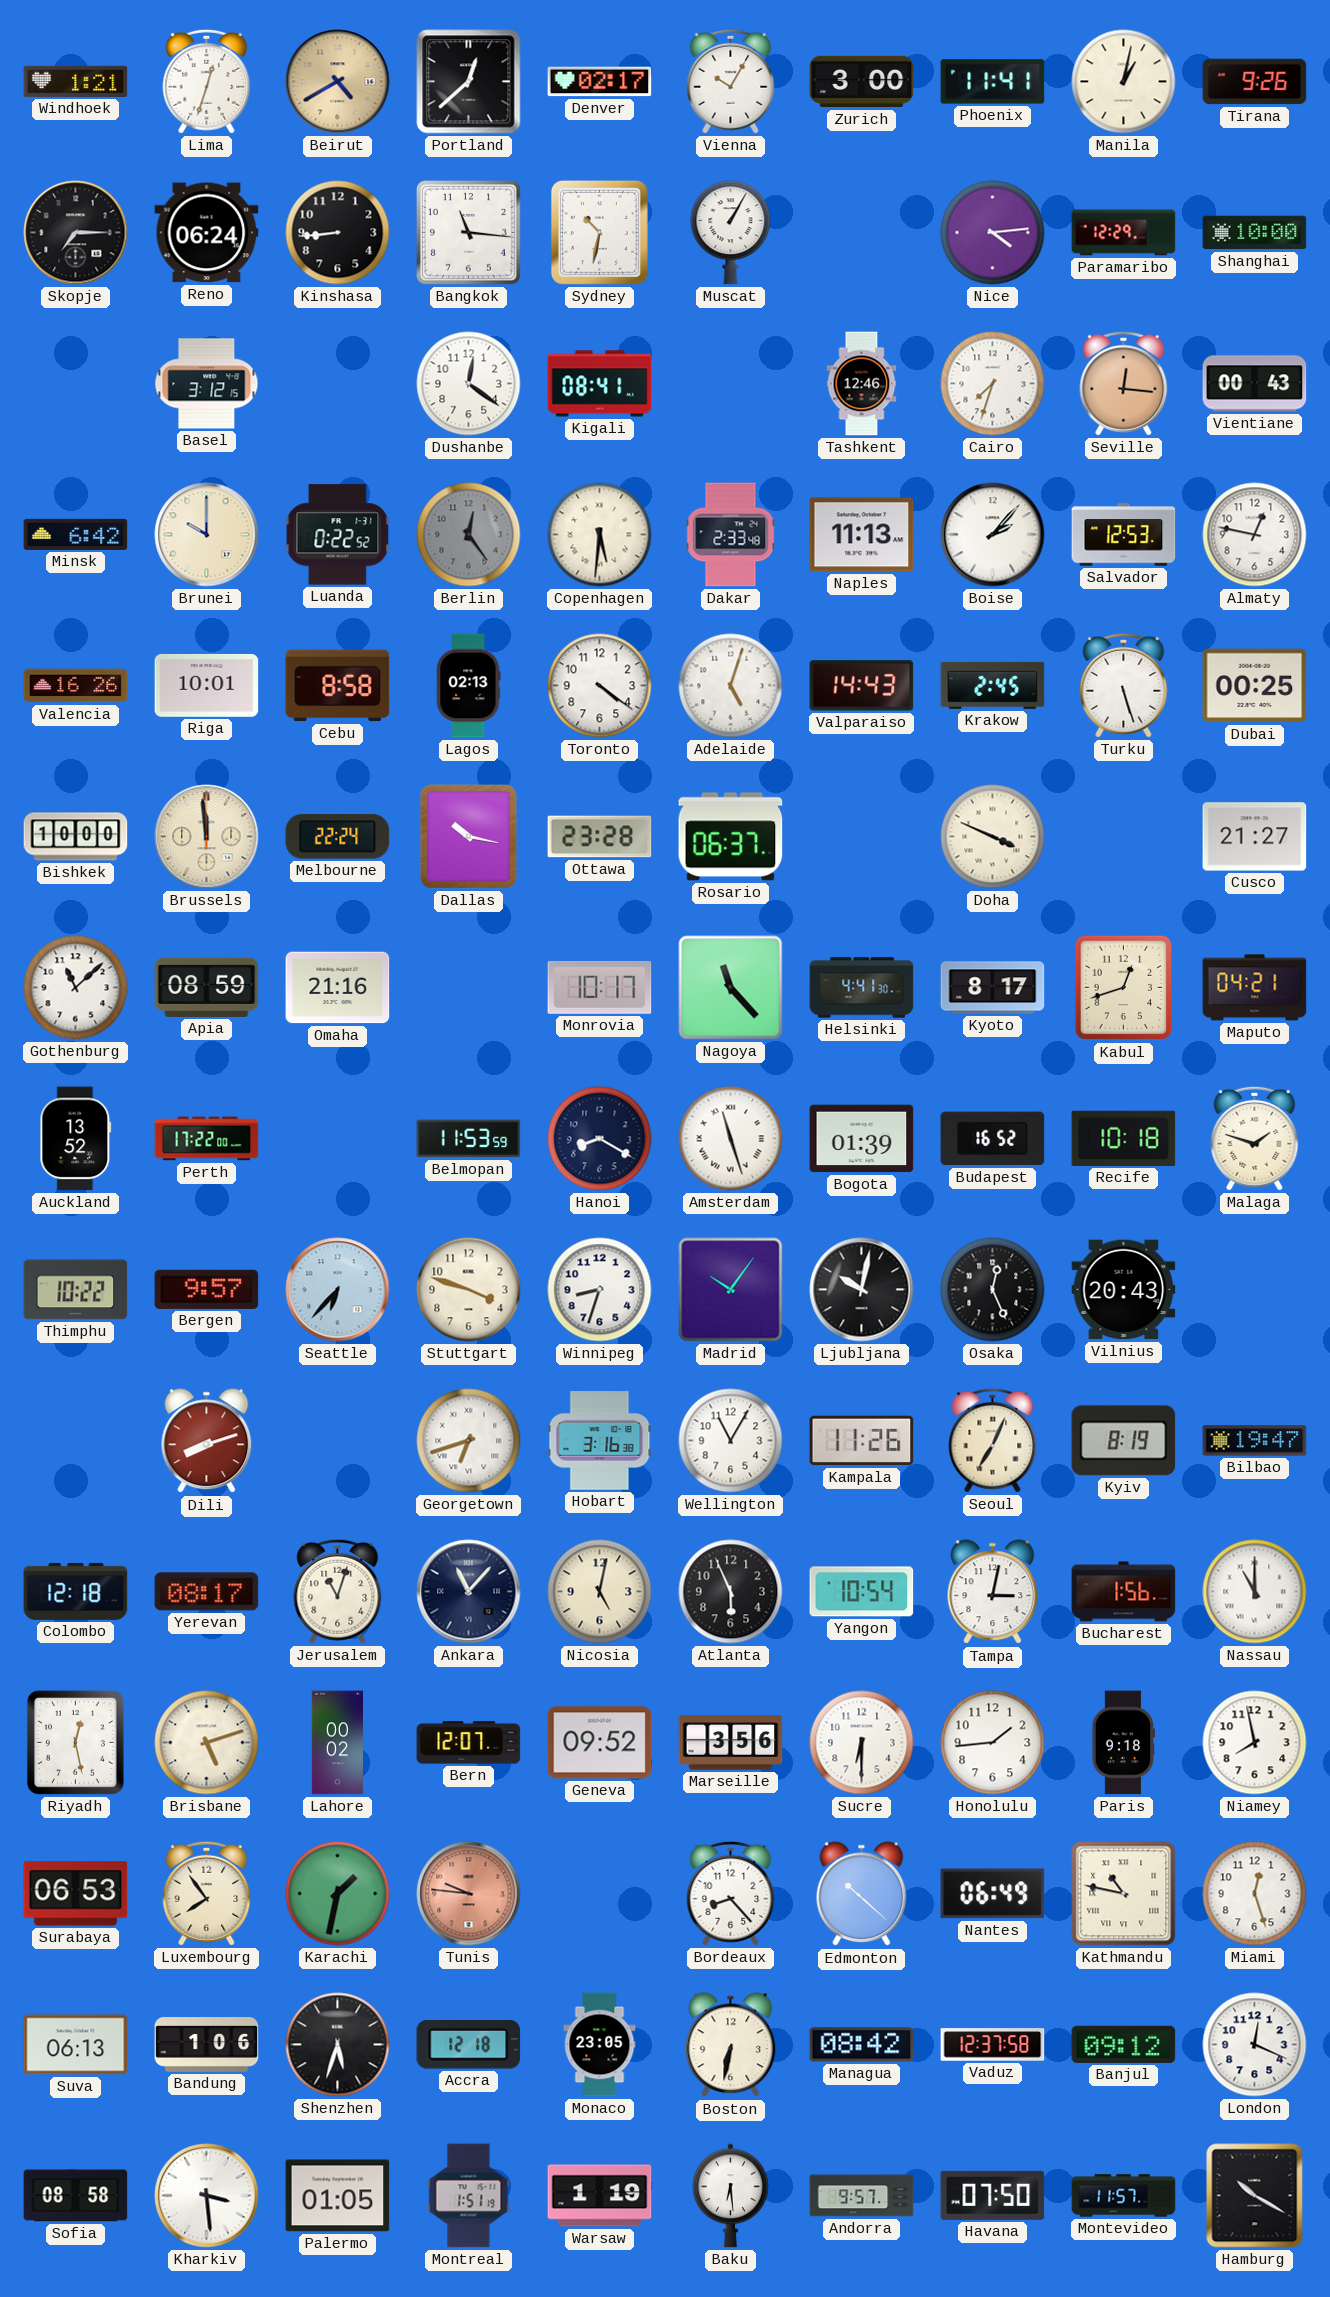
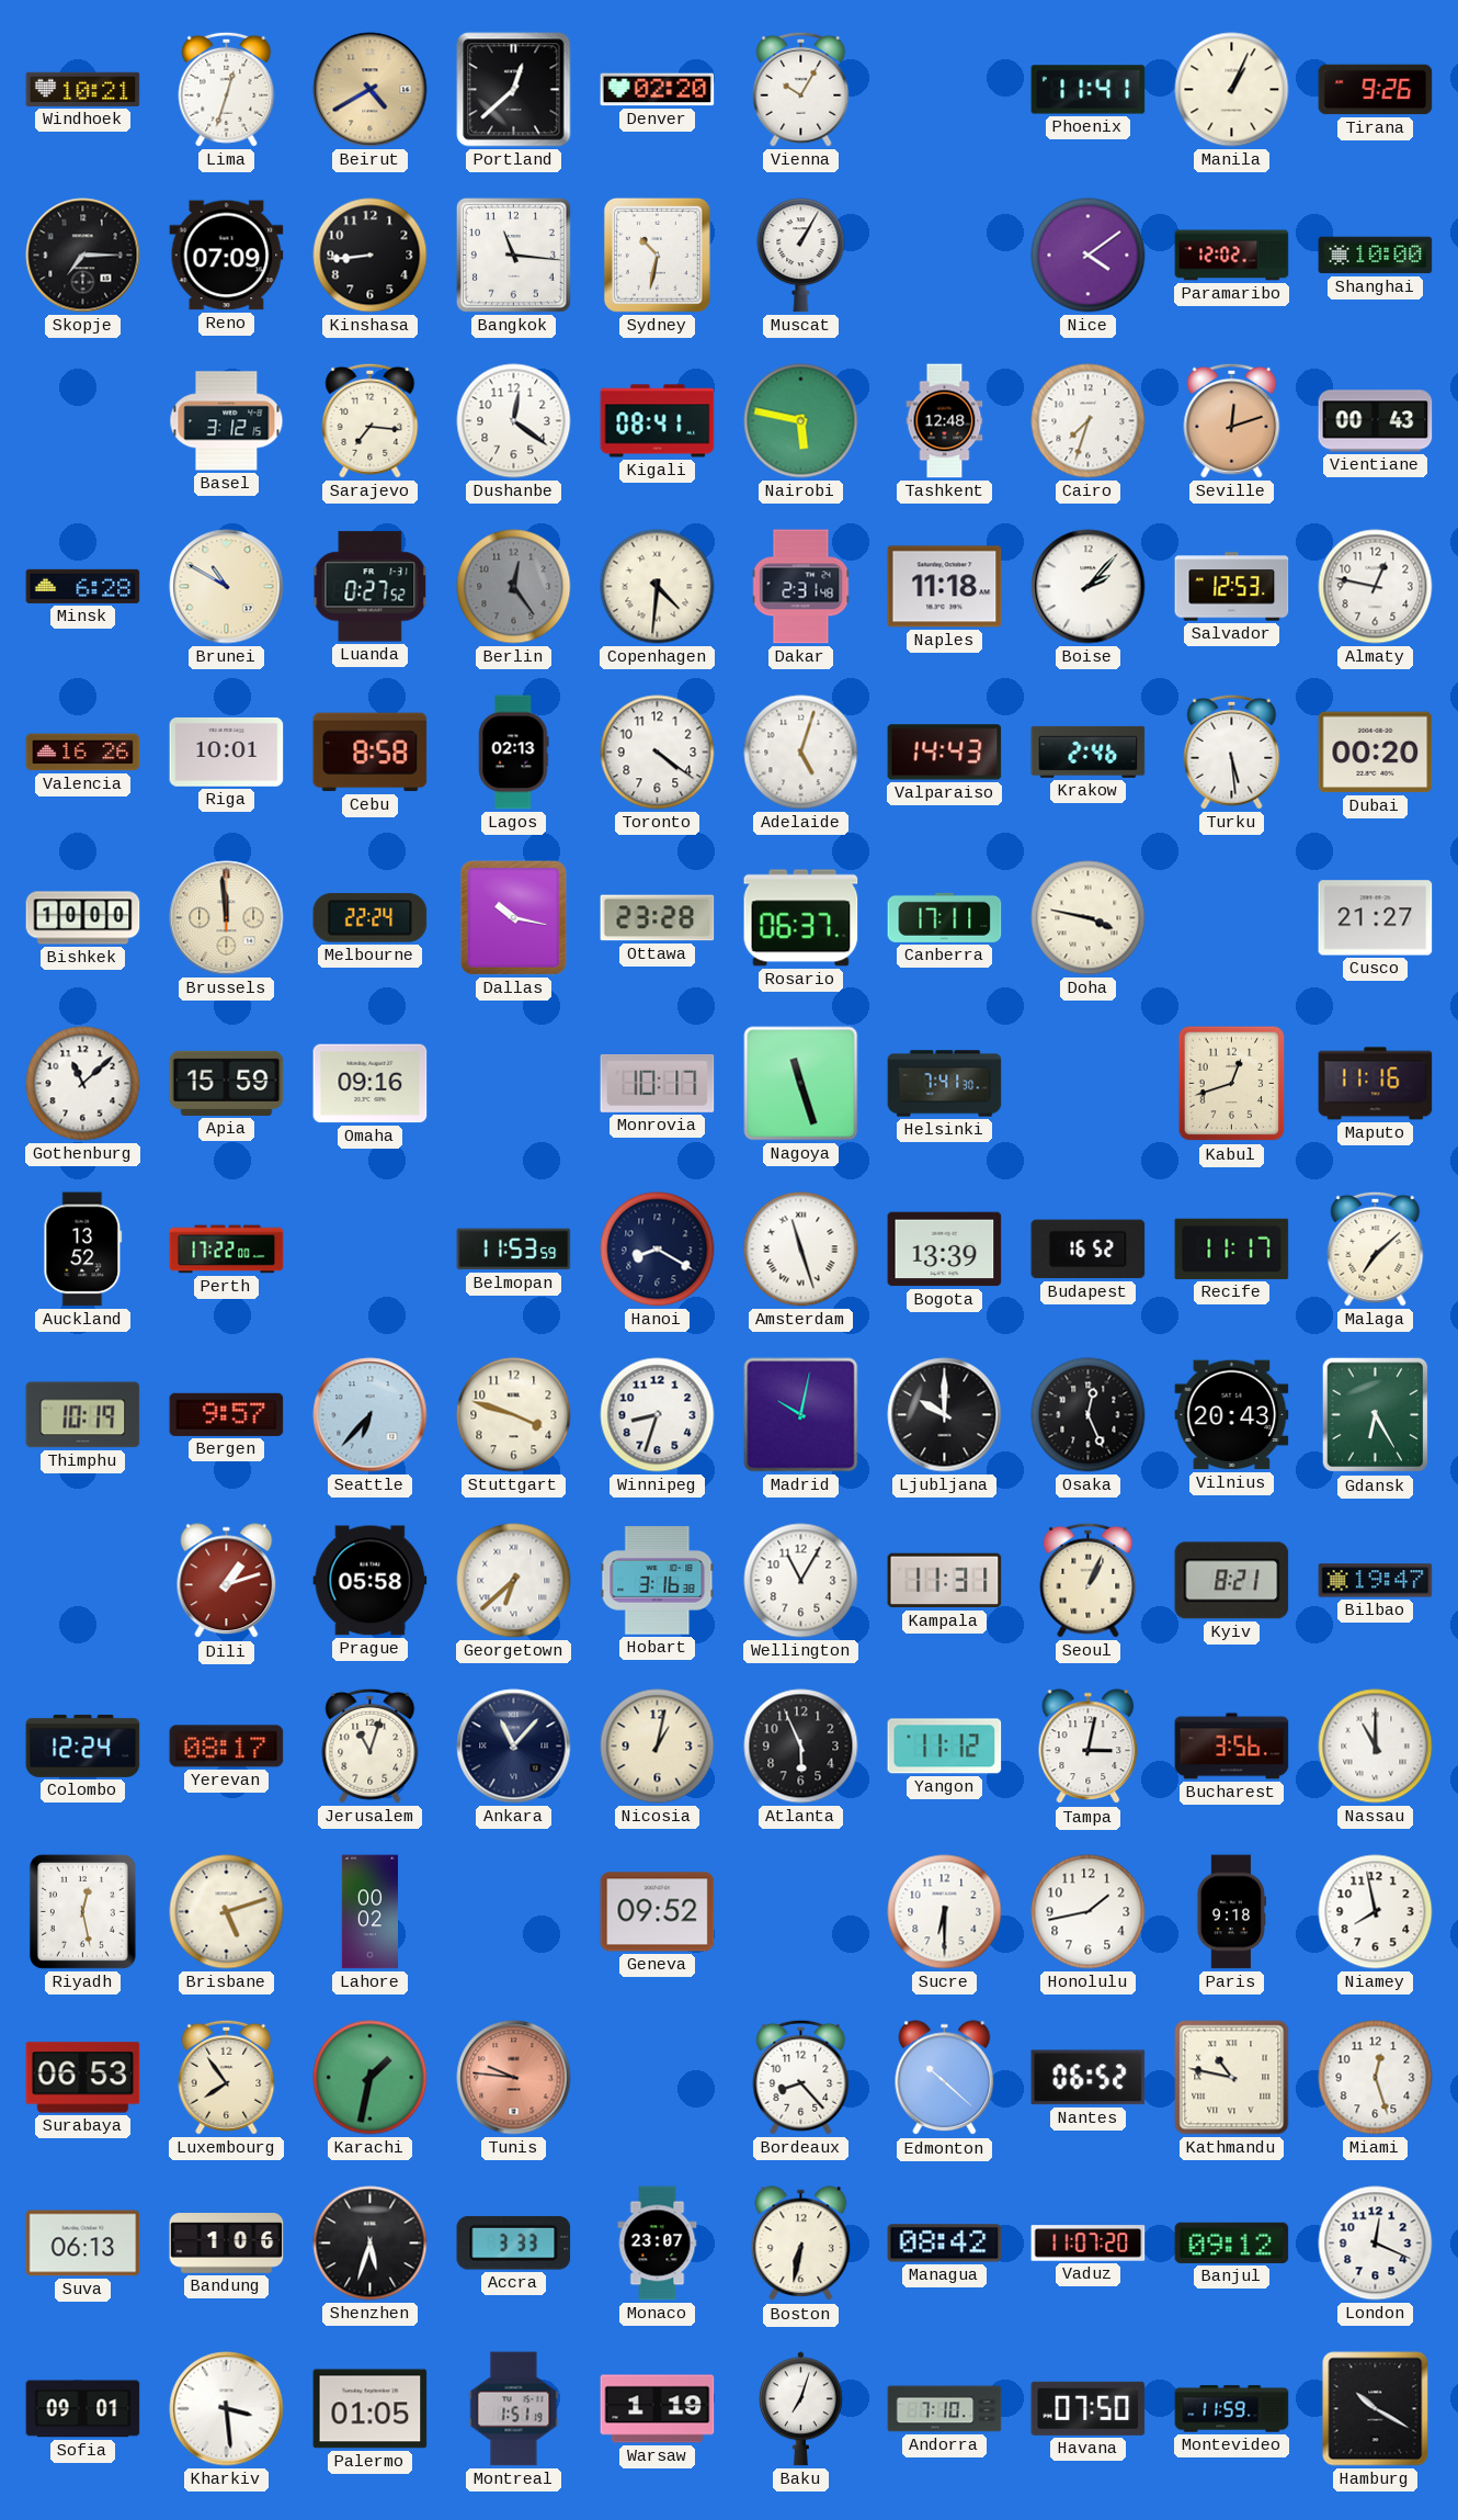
Windhoek: 1:21 -> 10:21
Denver: 02:17 -> 02:20
Zurich: 3:00 -> none
Manila: 1:02 -> 1:04
Reno: 06:24 -> 07:09
Nice: 4:14 -> 4:09
Paramaribo: 12:29 -> 12:02
Sarajevo: none -> 7:16
Nairobi: none -> 5:47
Tashkent: 12:46 -> 12:48
Seville: 12:16 -> 12:12
Minsk: 6:42 -> 6:28
Brunei: 10:00 -> 10:50
Luanda: 0:22 -> 0:27
Copenhagen: 5:31 -> 4:31
Dakar: 2:33 -> 2:31
Naples: 11:13 -> 11:18
Krakow: 2:45 -> 2:46
Turku: 5:27 -> 5:29
Dubai: 00:25 -> 00:20
Canberra: none -> 17:11
Doha: 3:49 -> 3:47
Apia: 08:59 -> 15:59
Omaha: 21:16 -> 09:16
Nagoya: 11:23 -> 11:27
Helsinki: 4:41 -> 7:41
Kyoto: 8:17 -> none
Maputo: 04:21 -> 11:16
Bogota: 01:39 -> 13:39
Recife: 10:18 -> 11:17
Malaga: 1:48 -> 7:08
Thimphu: 10:22 -> 10:19
Madrid: 10:06 -> 10:02
Ljubljana: 10:02 -> 10:00
Gdansk: none -> 6:25
Dili: 8:12 -> 1:12
Prague: none -> 05:58
Georgetown: 6:42 -> 6:38
Kampala: 11:26 -> 11:31
Seoul: 7:04 -> 1:04
Kyiv: 8:19 -> 8:21
Colombo: 12:18 -> 12:24
Nicosia: 5:02 -> 1:02
Yangon: 10:54 -> 11:12
Bucharest: 1:56 -> 3:56
Bern: 12:07 -> none
Marseille: 3:56 -> none
Honolulu: 1:44 -> 1:43
Nantes: 06:49 -> 06:52
Accra: 12:18 -> 3:33
Monaco: 23:05 -> 23:07
Vaduz: 12:37 -> 11:07
Sofia: 08:58 -> 09:01
Baku: 6:29 -> 7:03
Andorra: 9:57 -> 7:10
Montevideo: 11:57 -> 11:59
